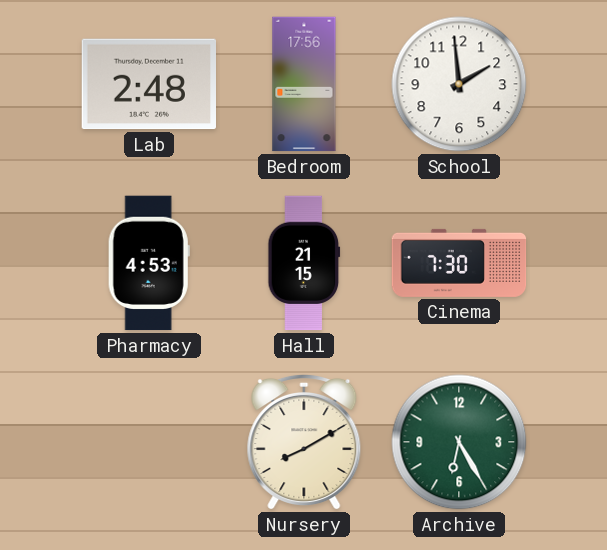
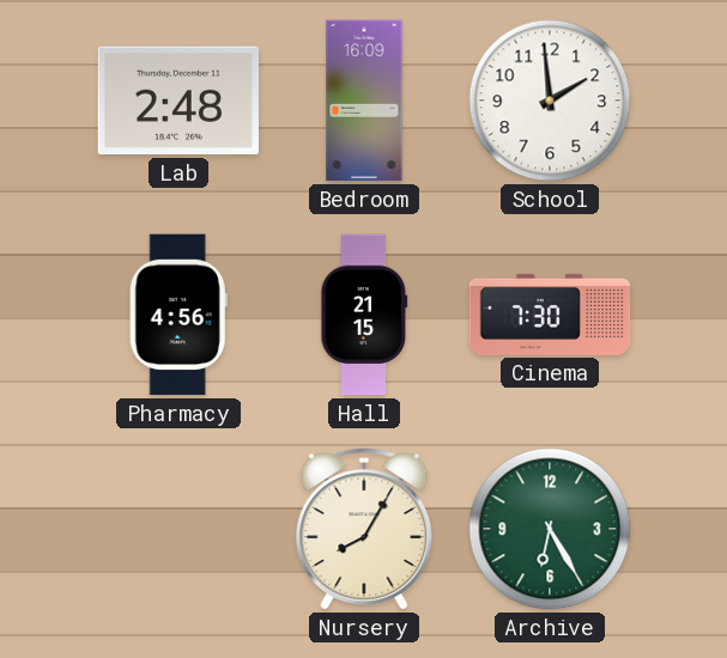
Bedroom: 17:56 -> 16:09
Pharmacy: 4:53 -> 4:56
Nursery: 8:10 -> 8:05
